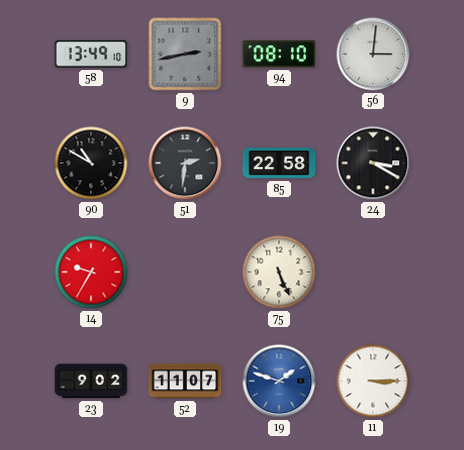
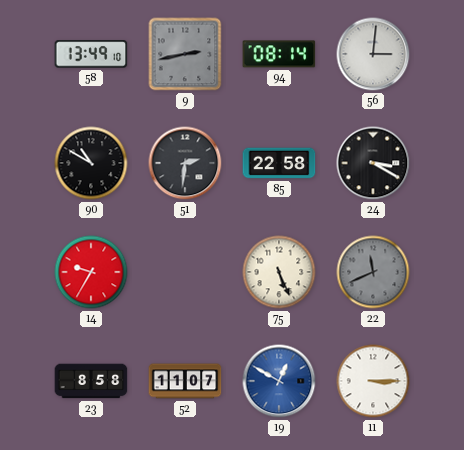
94: 08:10 -> 08:14
22: none -> 11:41
23: 9:02 -> 8:58
19: 1:48 -> 12:50
